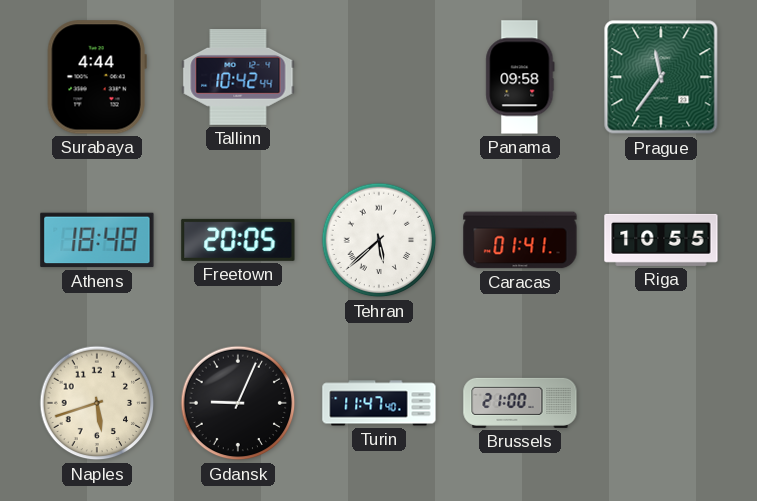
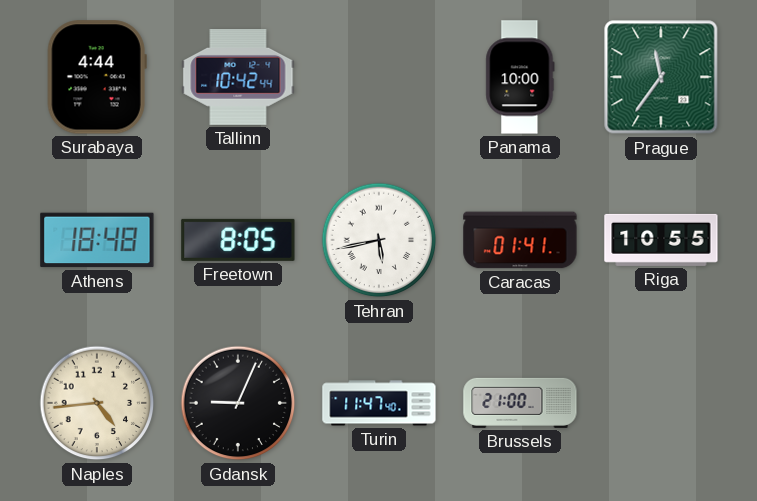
Panama: 09:58 -> 10:00
Freetown: 20:05 -> 8:05
Tehran: 5:38 -> 5:43
Naples: 5:42 -> 4:44
